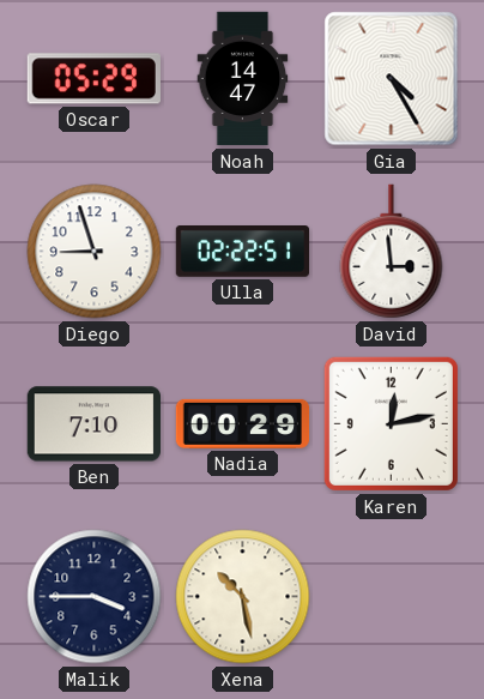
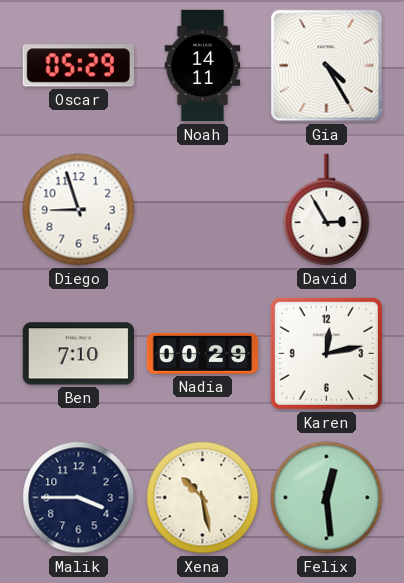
Noah: 14:47 -> 14:11
Ulla: 02:22 -> none
David: 2:59 -> 2:55
Felix: none -> 12:29
